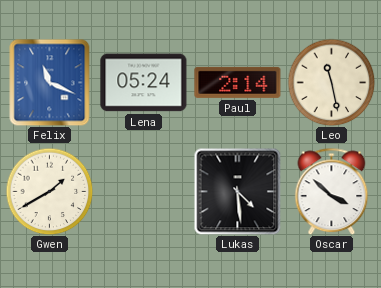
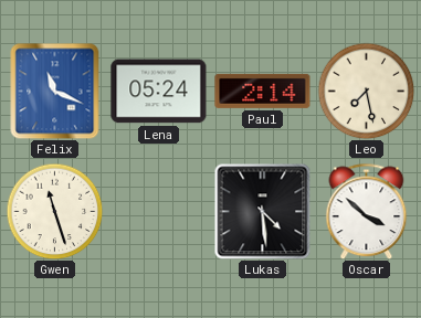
Leo: 11:28 -> 7:28
Gwen: 1:40 -> 11:27
